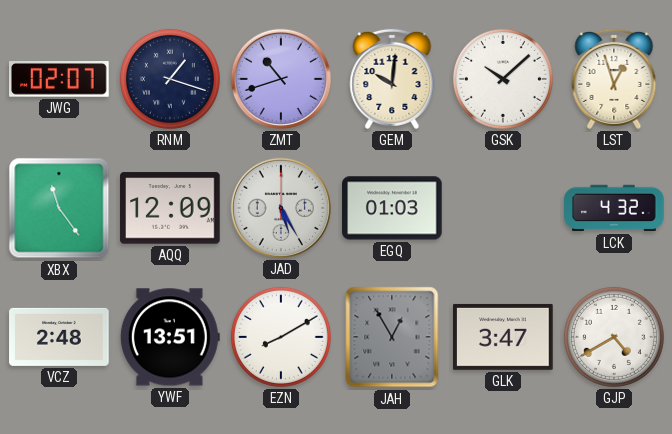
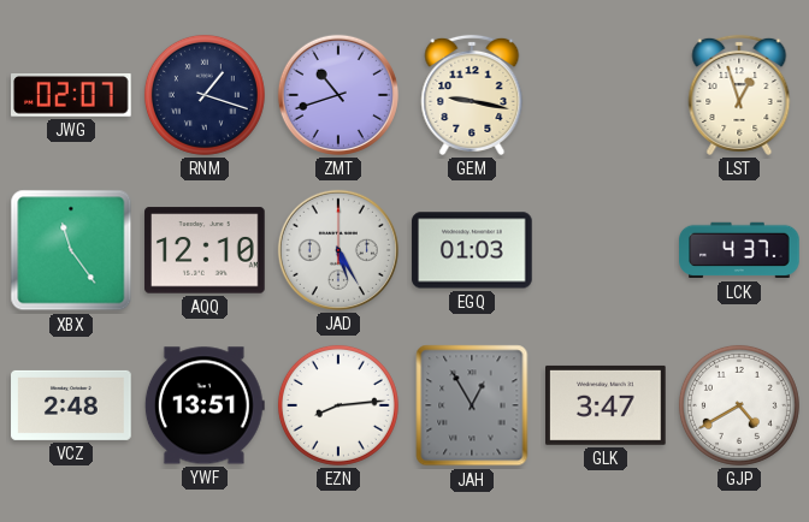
GEM: 10:01 -> 9:17
GSK: 10:08 -> none
AQQ: 12:09 -> 12:10
LCK: 4:32 -> 4:37
EZN: 8:10 -> 8:14
